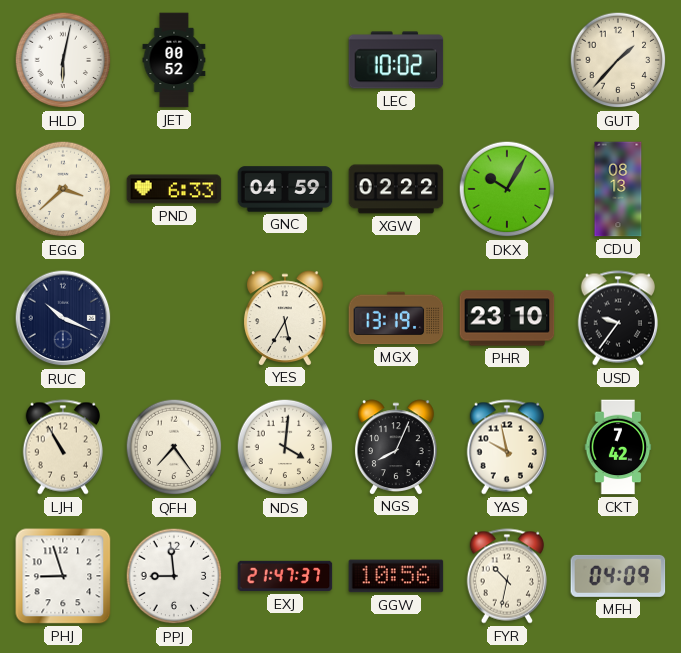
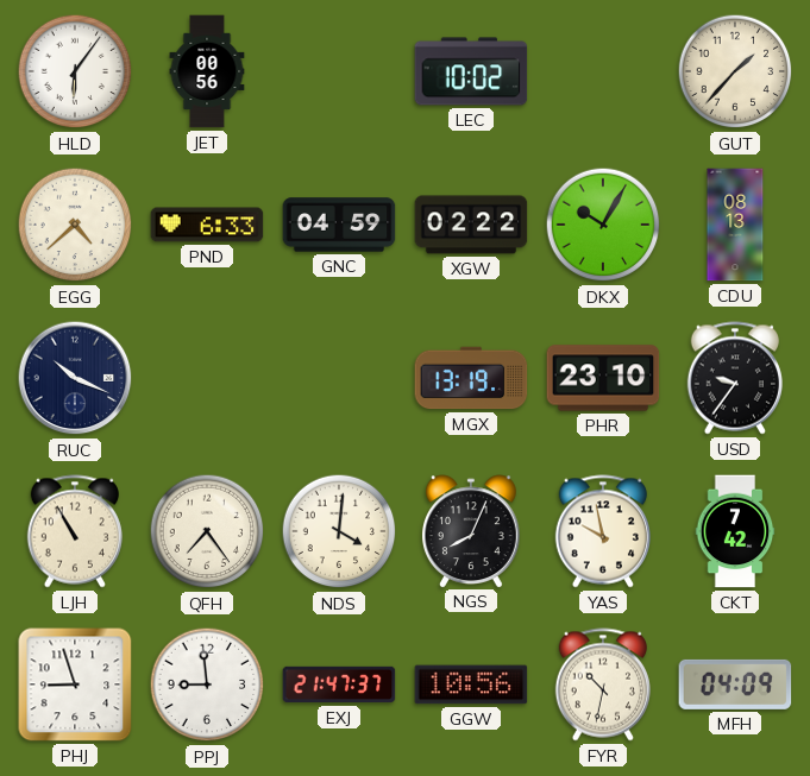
HLD: 6:02 -> 6:06
JET: 00:52 -> 00:56
EGG: 3:38 -> 4:38
YES: 5:35 -> none
